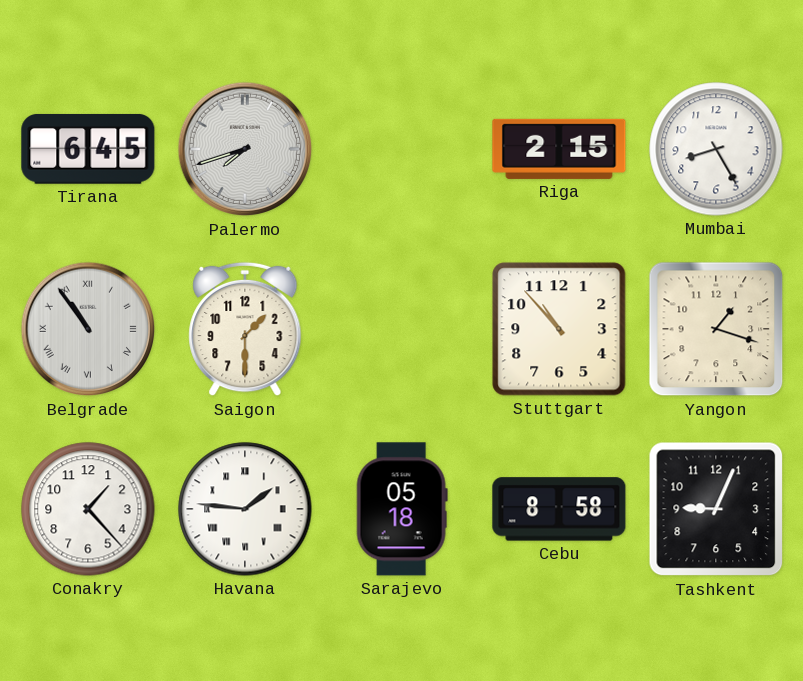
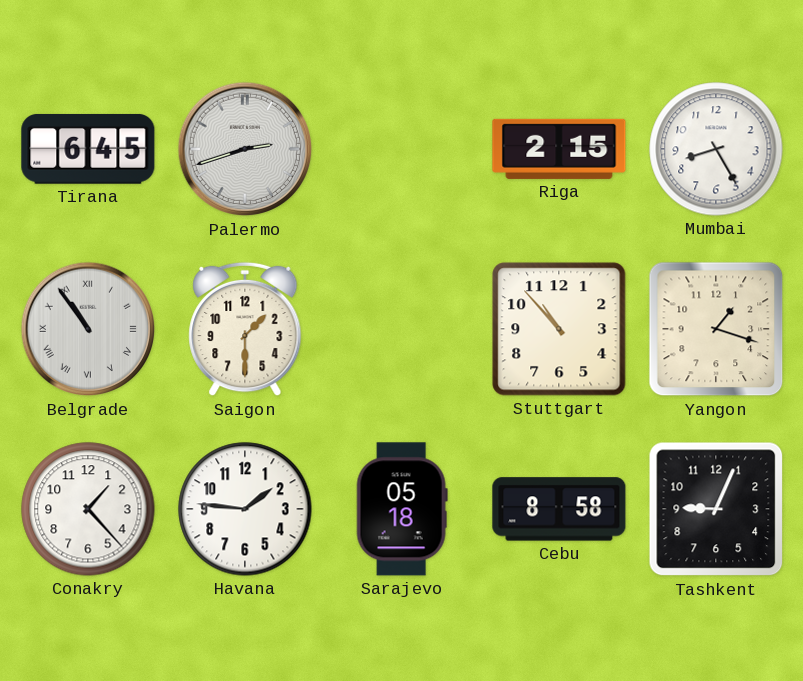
Palermo: 7:42 -> 2:42
Havana numerals: Roman -> Arabic
